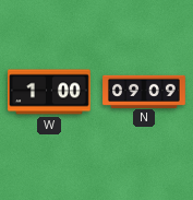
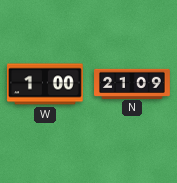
N: 09:09 -> 21:09
